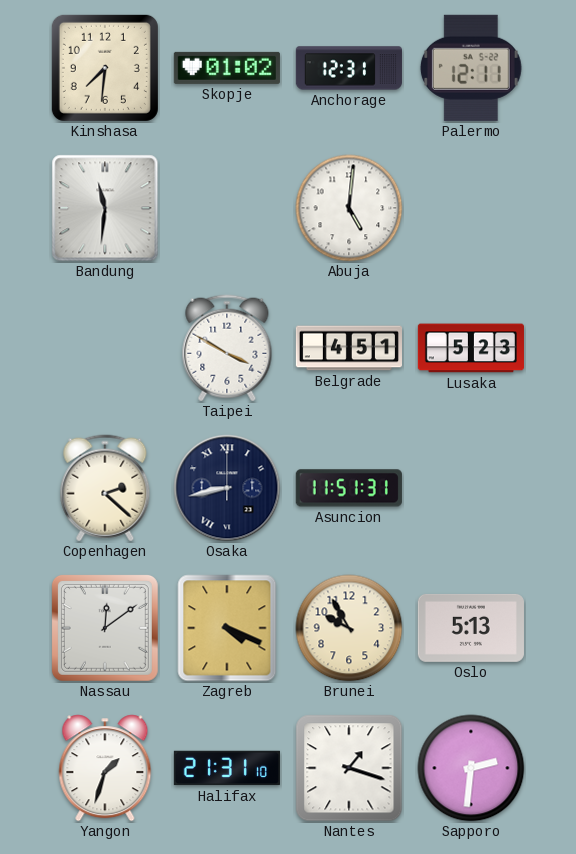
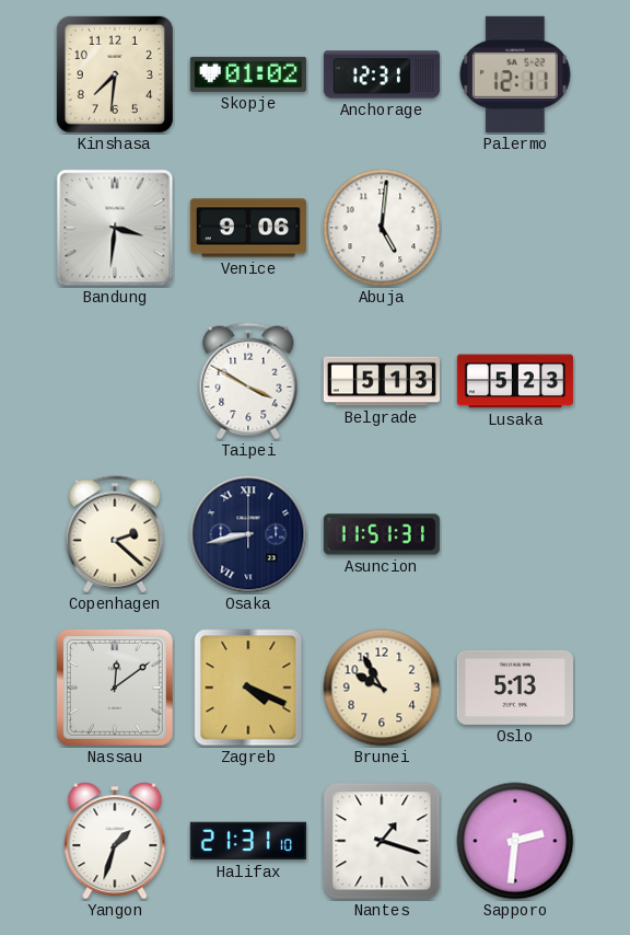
Bandung: 11:31 -> 3:31
Venice: none -> 9:06
Belgrade: 4:51 -> 5:13
